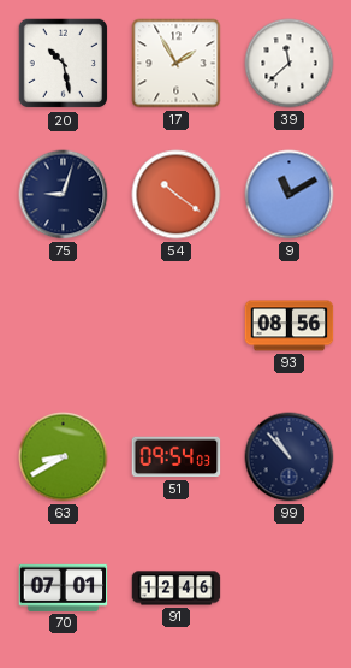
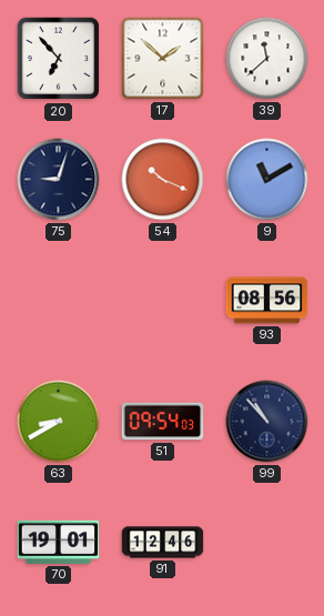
20: 10:28 -> 6:53
17: 1:55 -> 1:52
54: 10:21 -> 10:19
70: 07:01 -> 19:01
